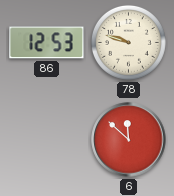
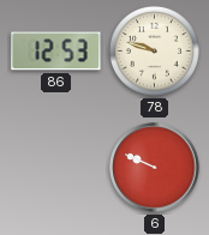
6: 11:52 -> 9:49
